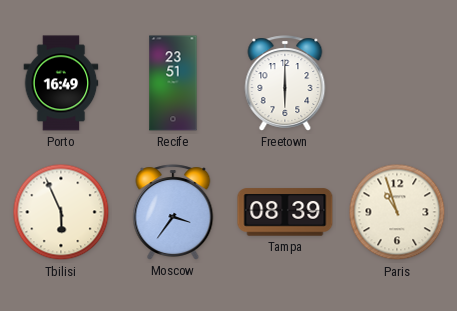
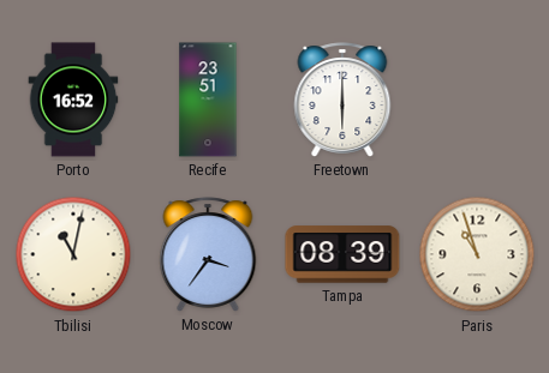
Porto: 16:49 -> 16:52
Tbilisi: 5:56 -> 11:02
